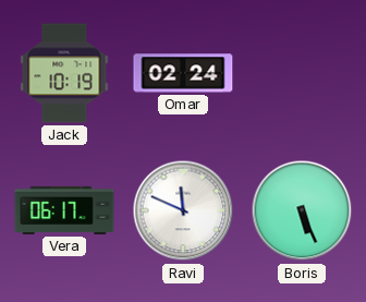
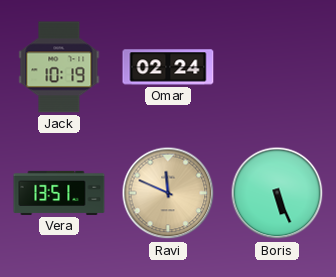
Vera: 06:17 -> 13:51
Ravi dial: white -> champagne
